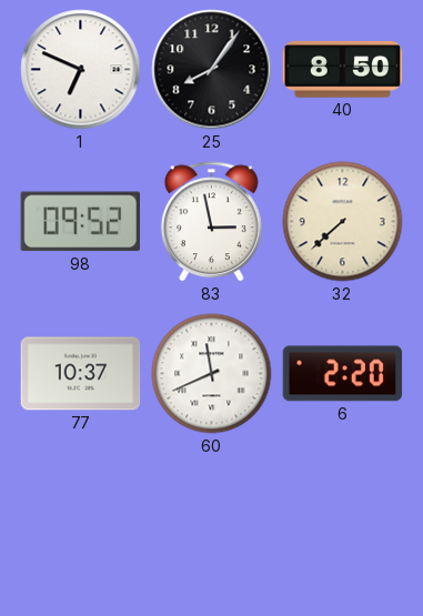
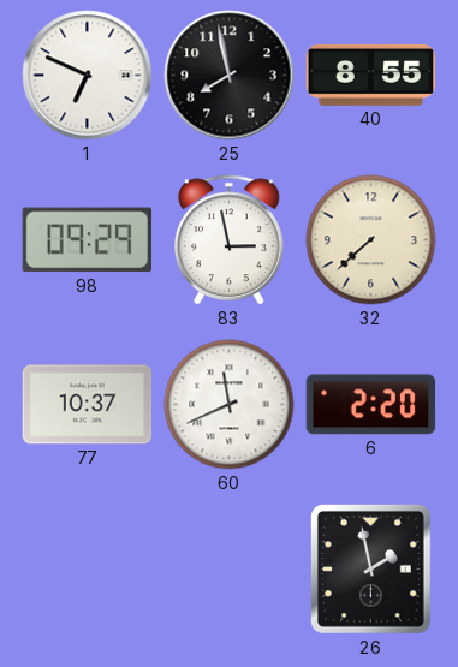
25: 8:06 -> 7:58
40: 8:50 -> 8:55
98: 09:52 -> 09:29
26: none -> 1:58
